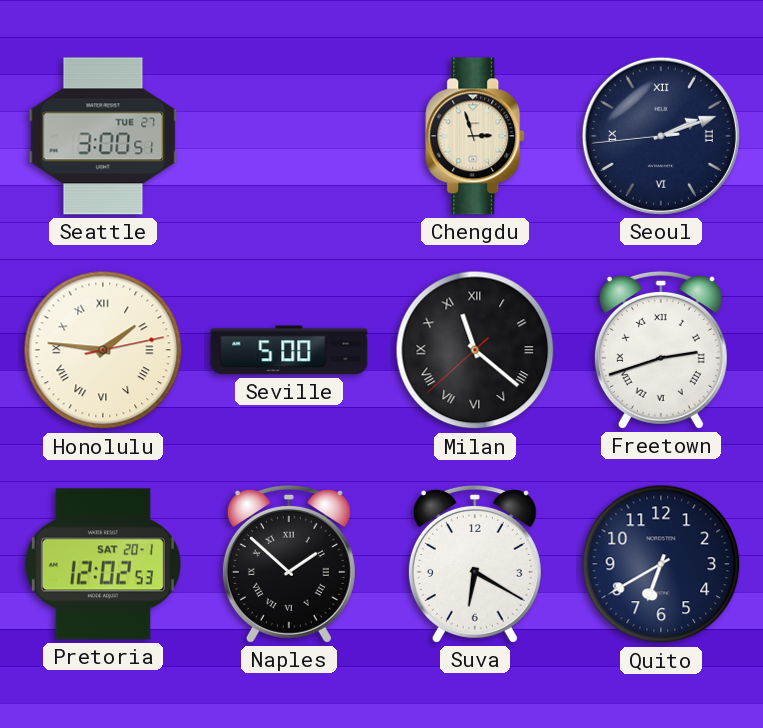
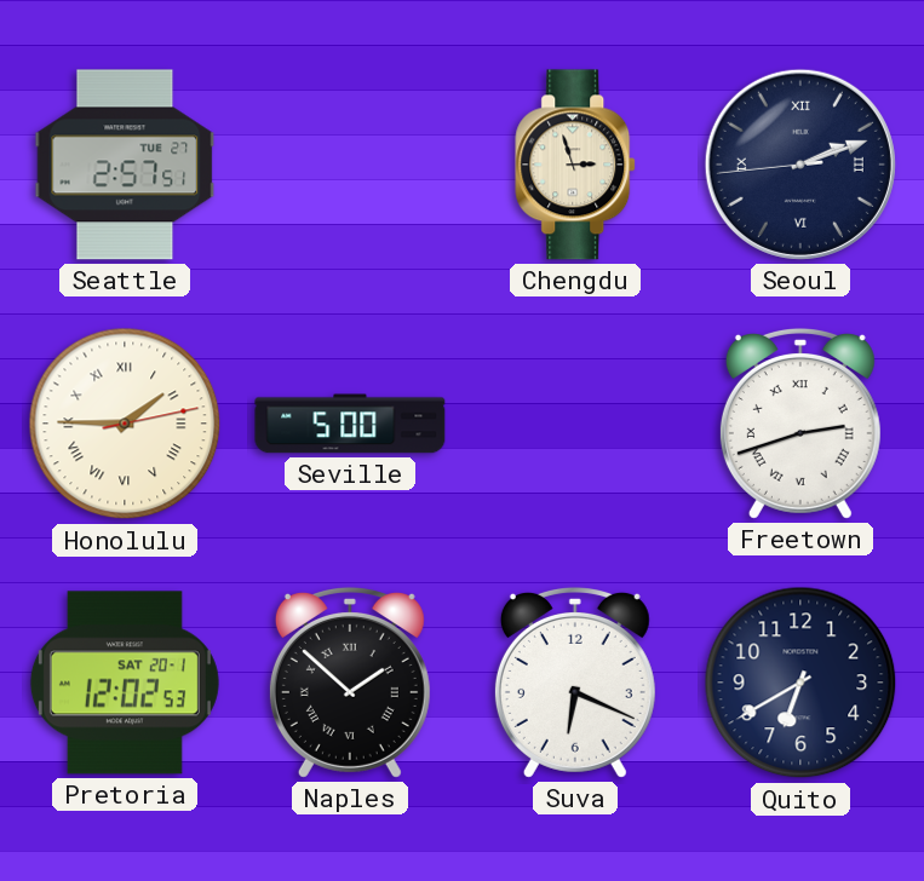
Seattle: 3:00 -> 2:57
Honolulu: 1:46 -> 1:45
Milan: 11:21 -> none
Suva: 6:20 -> 6:19
